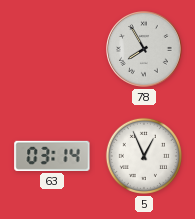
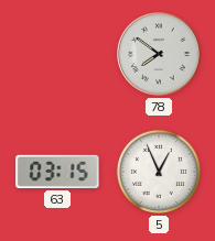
78: 7:55 -> 7:51
63: 03:14 -> 03:15
